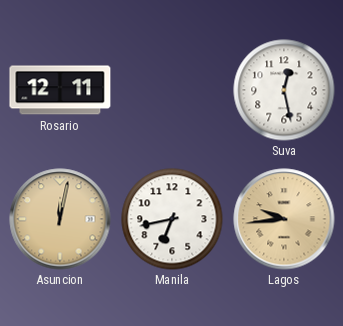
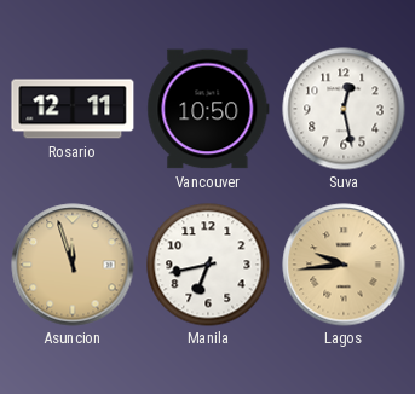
Vancouver: none -> 10:50
Asuncion: 12:02 -> 11:57
